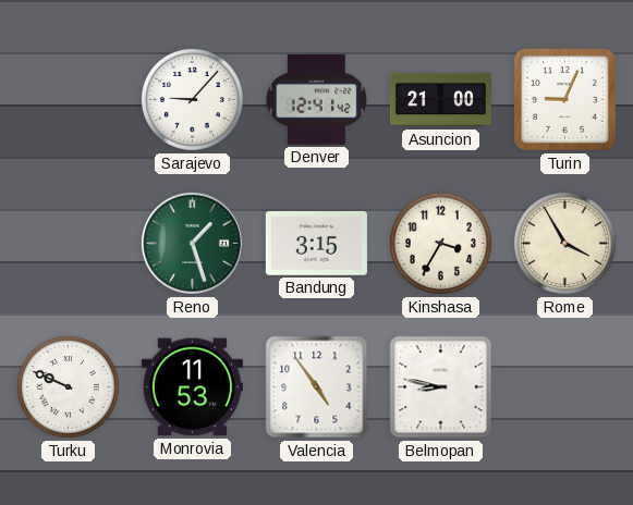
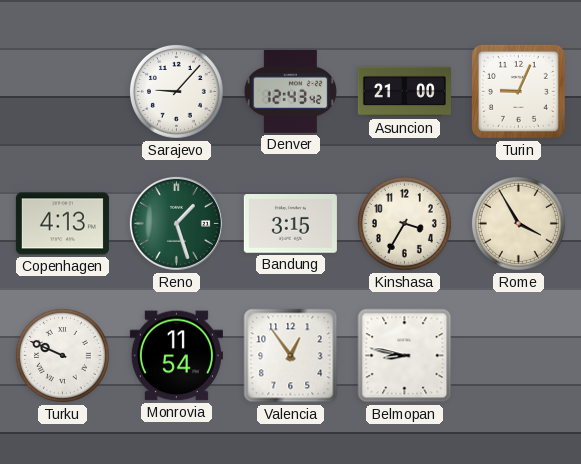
Denver: 12:41 -> 12:43
Copenhagen: none -> 4:13
Monrovia: 11:53 -> 11:54
Valencia: 4:54 -> 12:54
